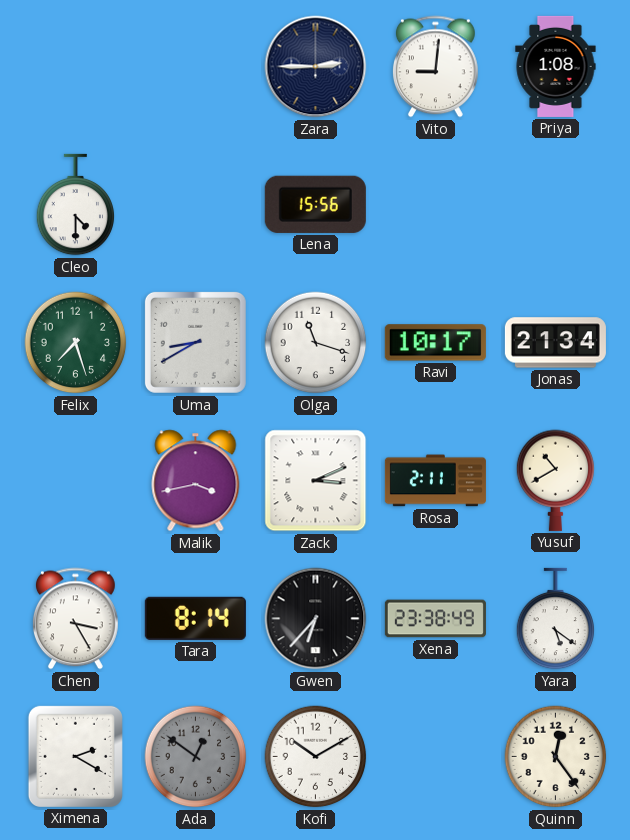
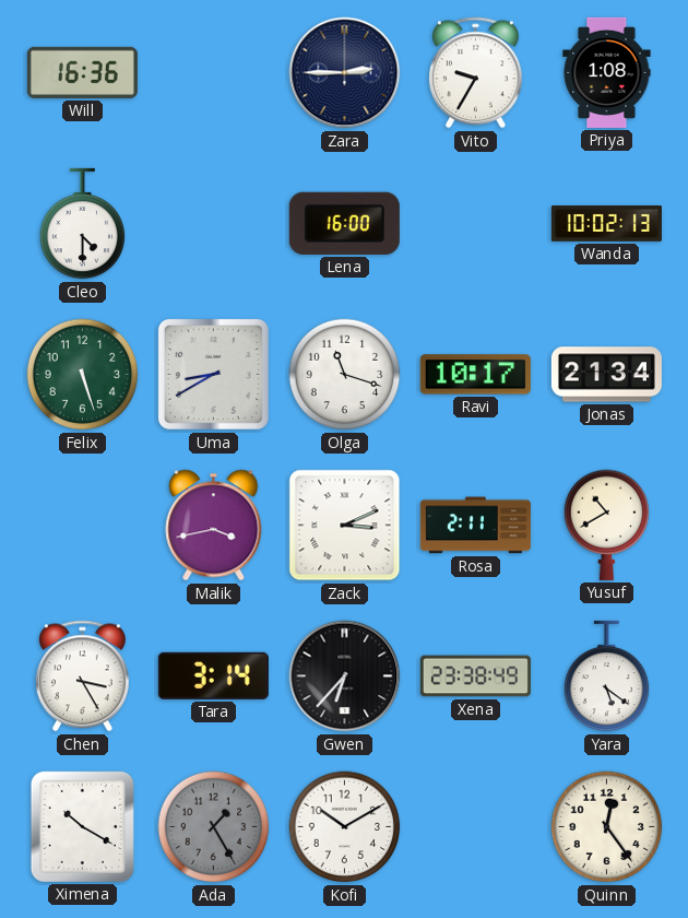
Will: none -> 16:36
Vito: 9:01 -> 9:35
Lena: 15:56 -> 16:00
Wanda: none -> 10:02
Felix: 7:27 -> 5:27
Tara: 8:14 -> 3:14
Ximena: 2:20 -> 10:20
Ada: 12:51 -> 1:25
